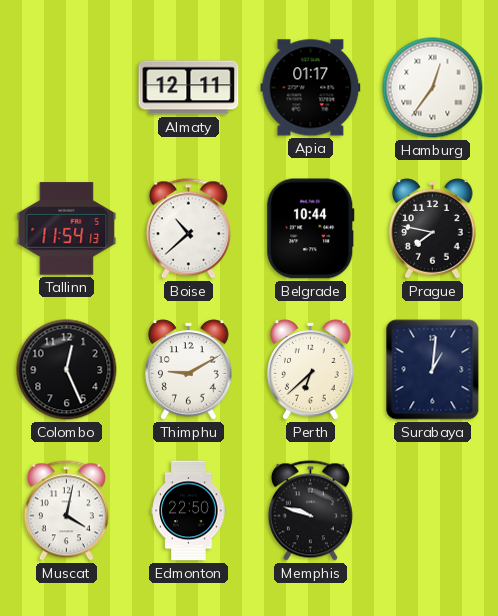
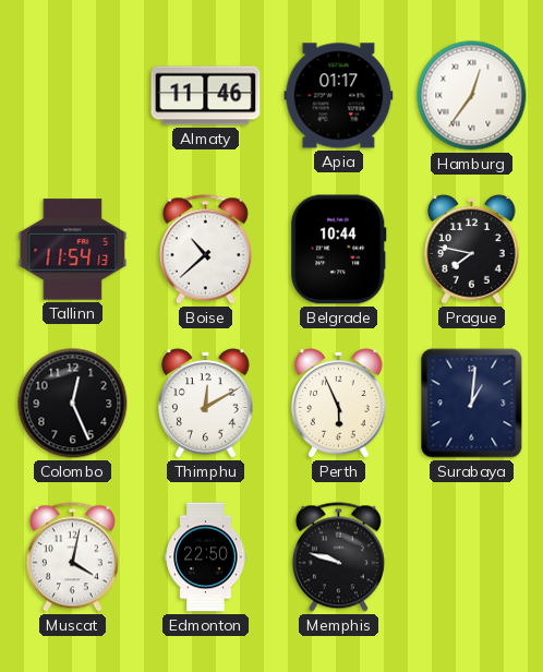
Almaty: 12:11 -> 11:46
Thimphu: 9:10 -> 12:10
Perth: 6:38 -> 5:56
